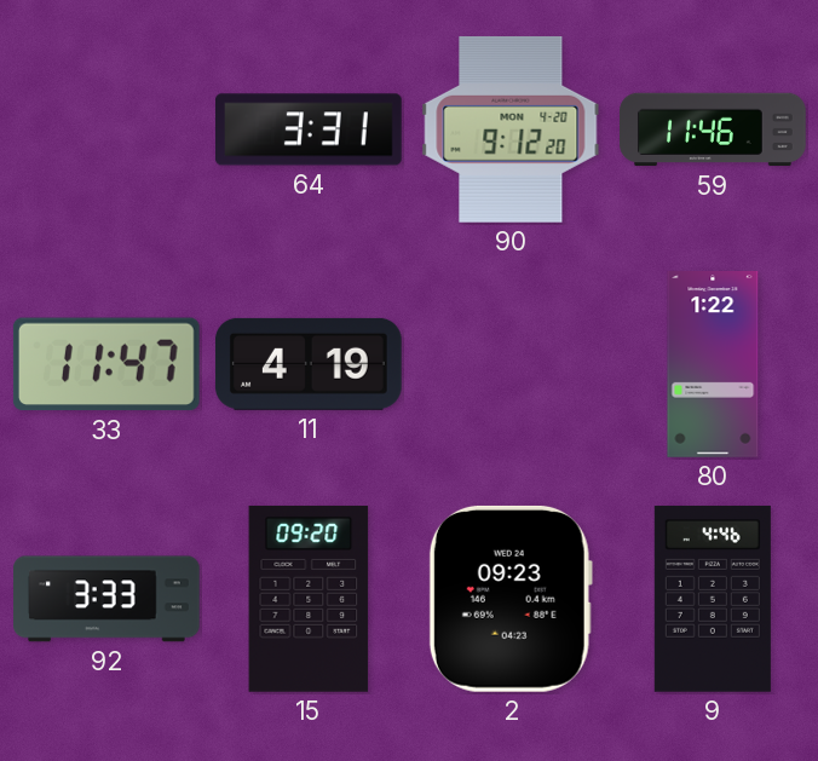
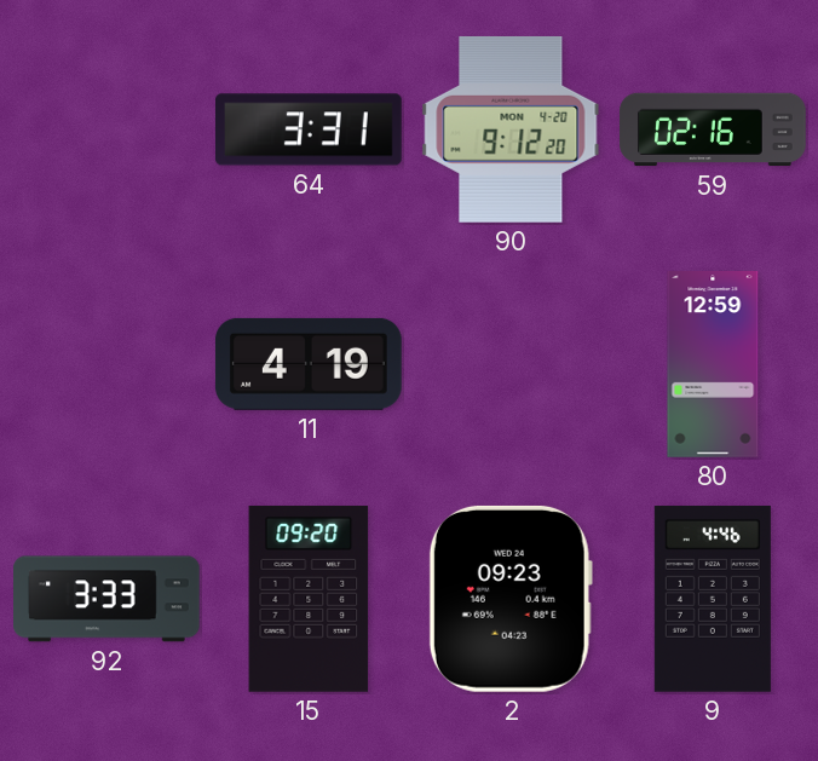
59: 11:46 -> 02:16
33: 11:47 -> none
80: 1:22 -> 12:59
